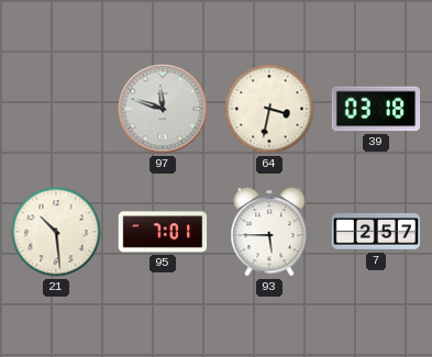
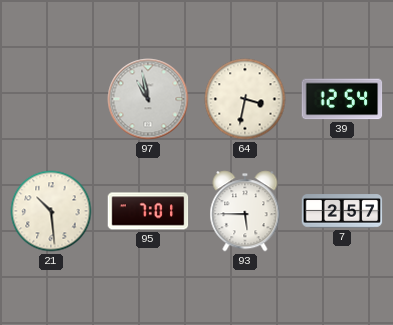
97: 11:48 -> 10:58
39: 03:18 -> 12:54
